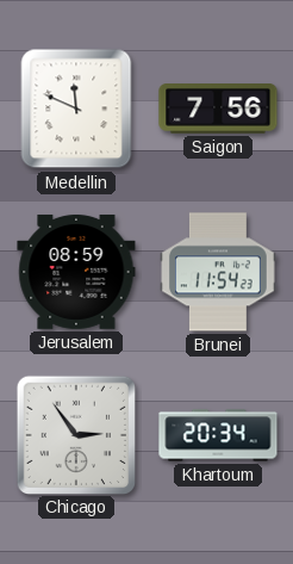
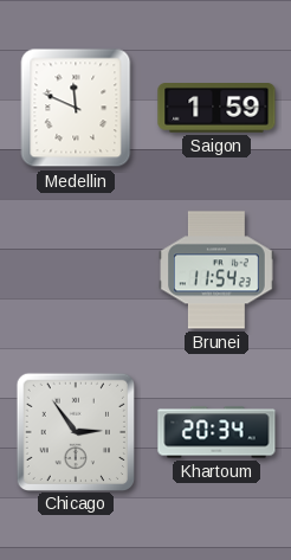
Saigon: 7:56 -> 1:59
Jerusalem: 08:59 -> none
